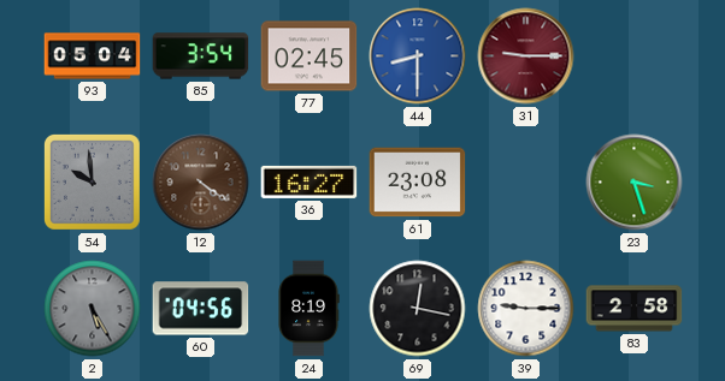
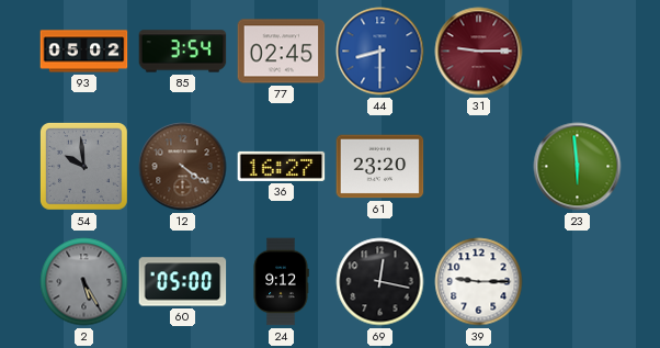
93: 05:04 -> 05:02
61: 23:08 -> 23:20
23: 3:27 -> 5:59
60: 04:56 -> 05:00
24: 8:19 -> 9:12
83: 2:58 -> none
